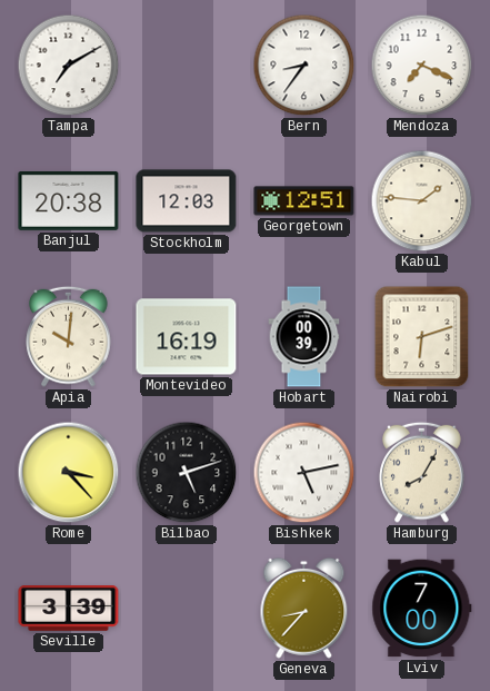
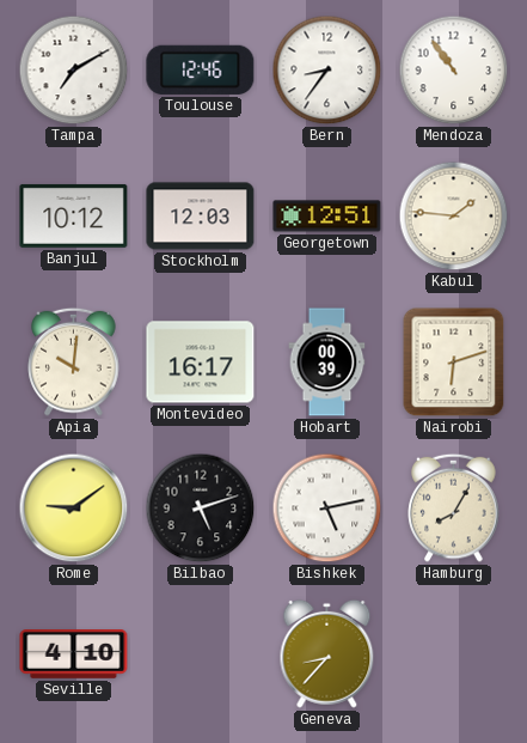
Toulouse: none -> 12:46
Mendoza: 7:19 -> 10:54
Banjul: 20:38 -> 10:12
Montevideo: 16:19 -> 16:17
Rome: 3:23 -> 9:09
Seville: 3:39 -> 4:10
Lviv: 7:00 -> none
